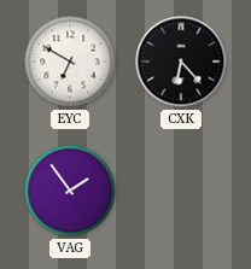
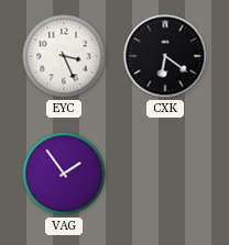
EYC: 6:50 -> 3:26
CXK: 6:23 -> 6:21
